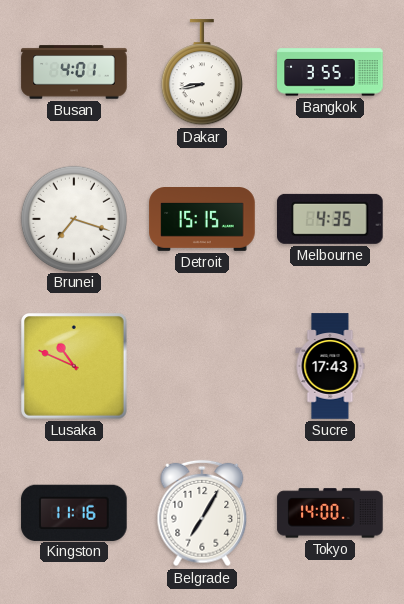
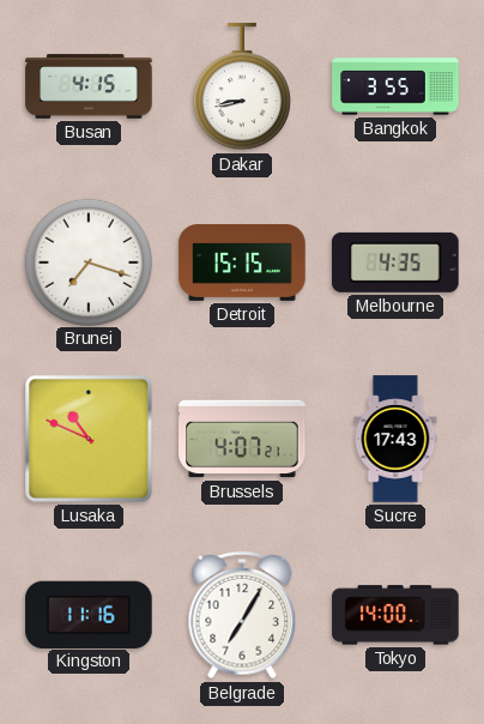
Busan: 4:01 -> 4:15
Brussels: none -> 4:07
